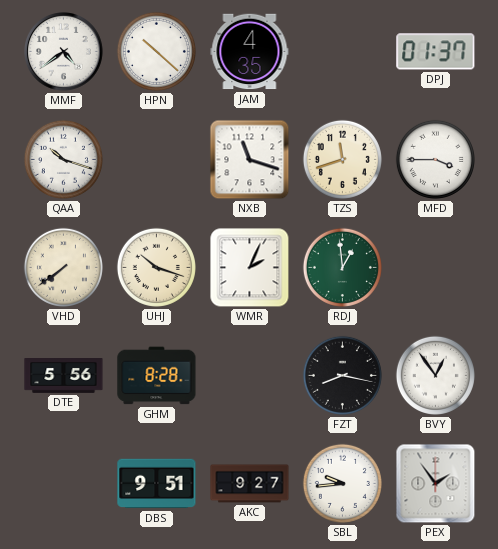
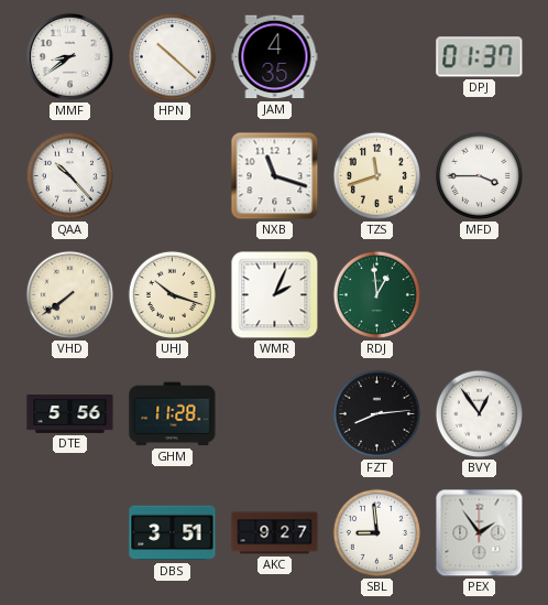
MMF: 4:39 -> 8:39
QAA: 10:18 -> 10:23
GHM: 8:28 -> 11:28
FZT: 8:17 -> 8:14
DBS: 9:51 -> 3:51
SBL: 9:44 -> 8:59
